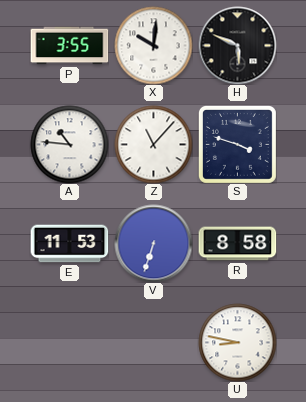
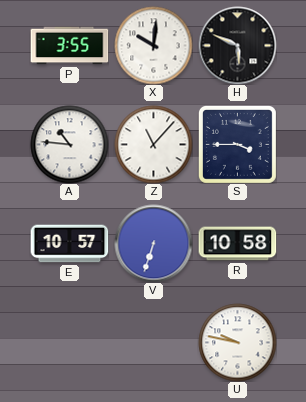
S: 3:48 -> 3:45
E: 11:53 -> 10:57
R: 8:58 -> 10:58
U: 8:47 -> 9:47
